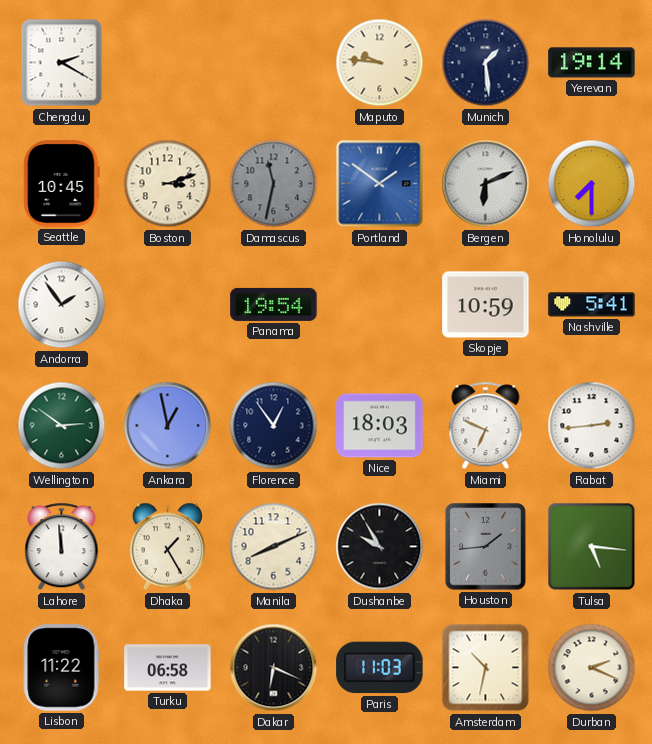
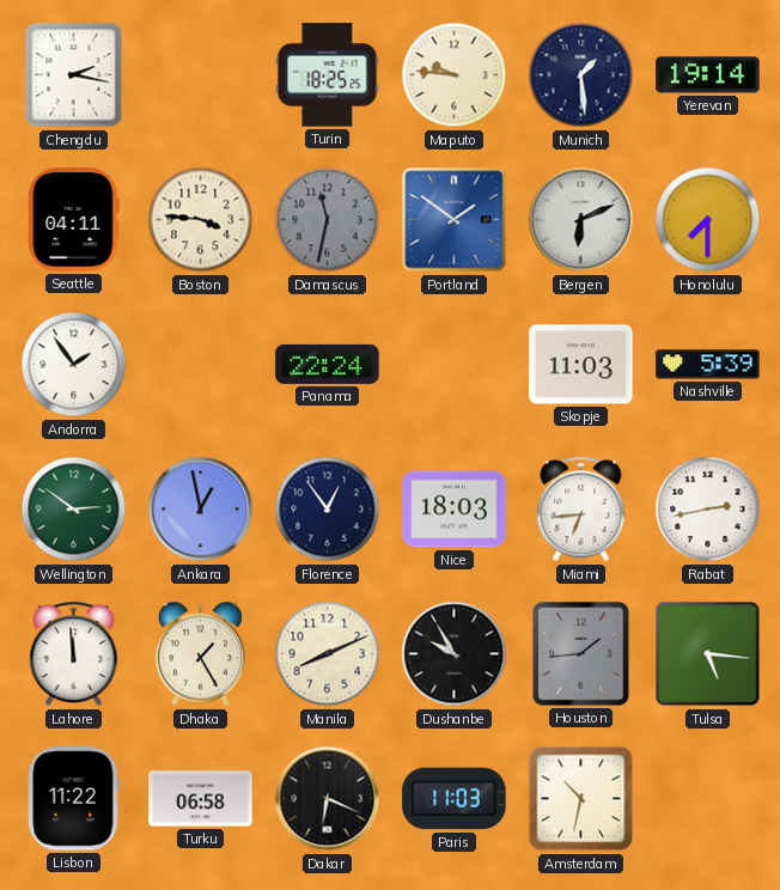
Chengdu: 2:20 -> 2:17
Turin: none -> 18:25
Seattle: 10:45 -> 04:11
Boston: 3:12 -> 3:46
Panama: 19:54 -> 22:24
Skopje: 10:59 -> 11:03
Nashville: 5:41 -> 5:39
Miami: 6:49 -> 6:44
Rabat: 2:44 -> 2:43
Durban: 2:19 -> none
